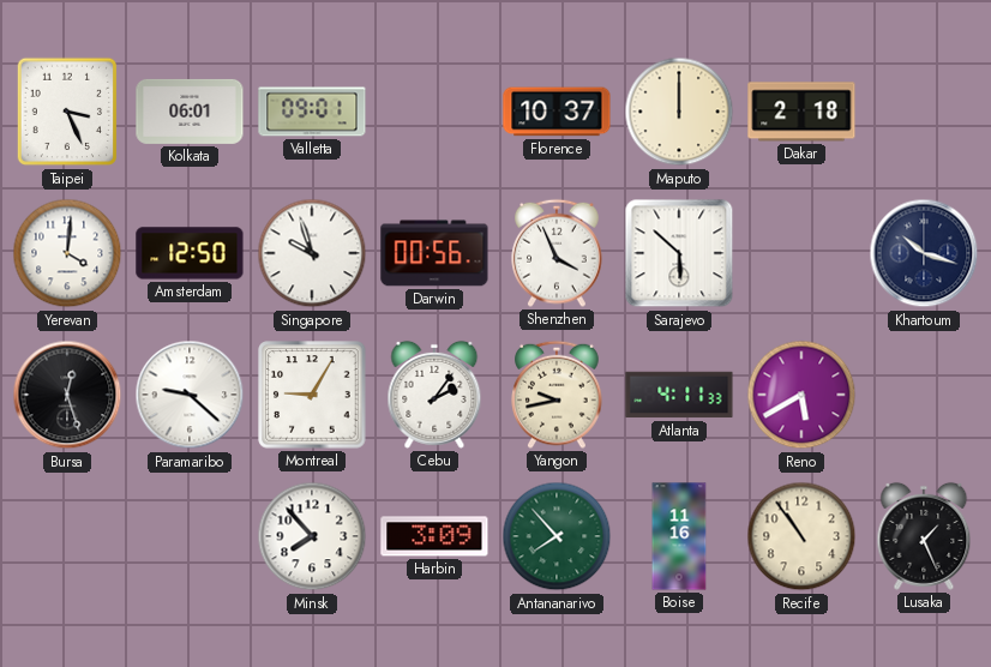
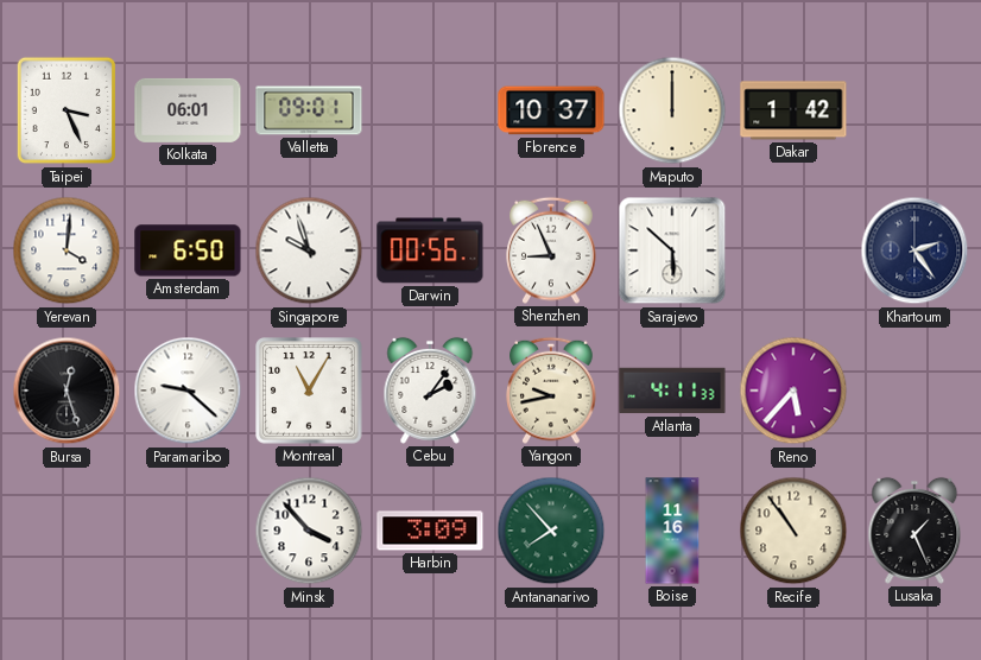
Dakar: 2:18 -> 1:42
Amsterdam: 12:50 -> 6:50
Shenzhen: 3:56 -> 8:56
Khartoum: 10:18 -> 2:24
Montreal: 9:05 -> 11:05
Reno: 5:40 -> 5:37
Minsk: 7:53 -> 3:53
